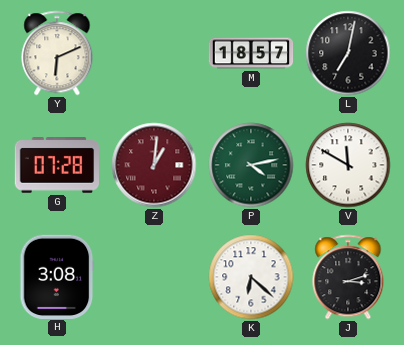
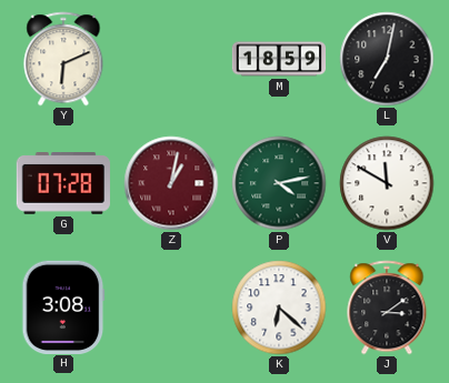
M: 18:57 -> 18:59
Z: 1:01 -> 1:02
J: 3:12 -> 3:09
